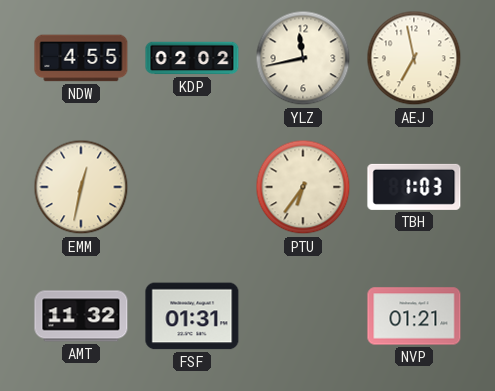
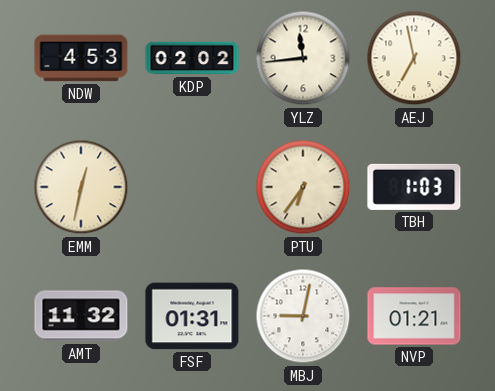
NDW: 4:55 -> 4:53
YLZ: 11:43 -> 11:44
MBJ: none -> 9:02
